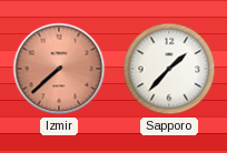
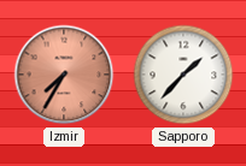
Izmir: 7:38 -> 7:35
